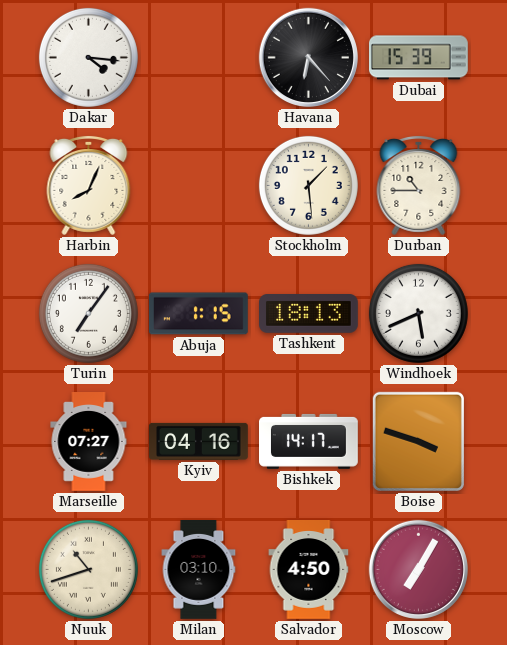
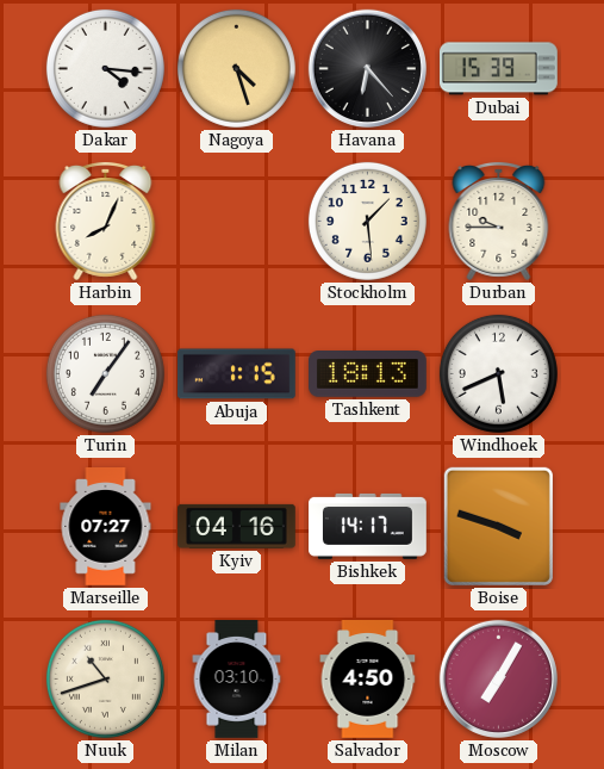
Nagoya: none -> 4:27
Durban: 10:45 -> 9:45
